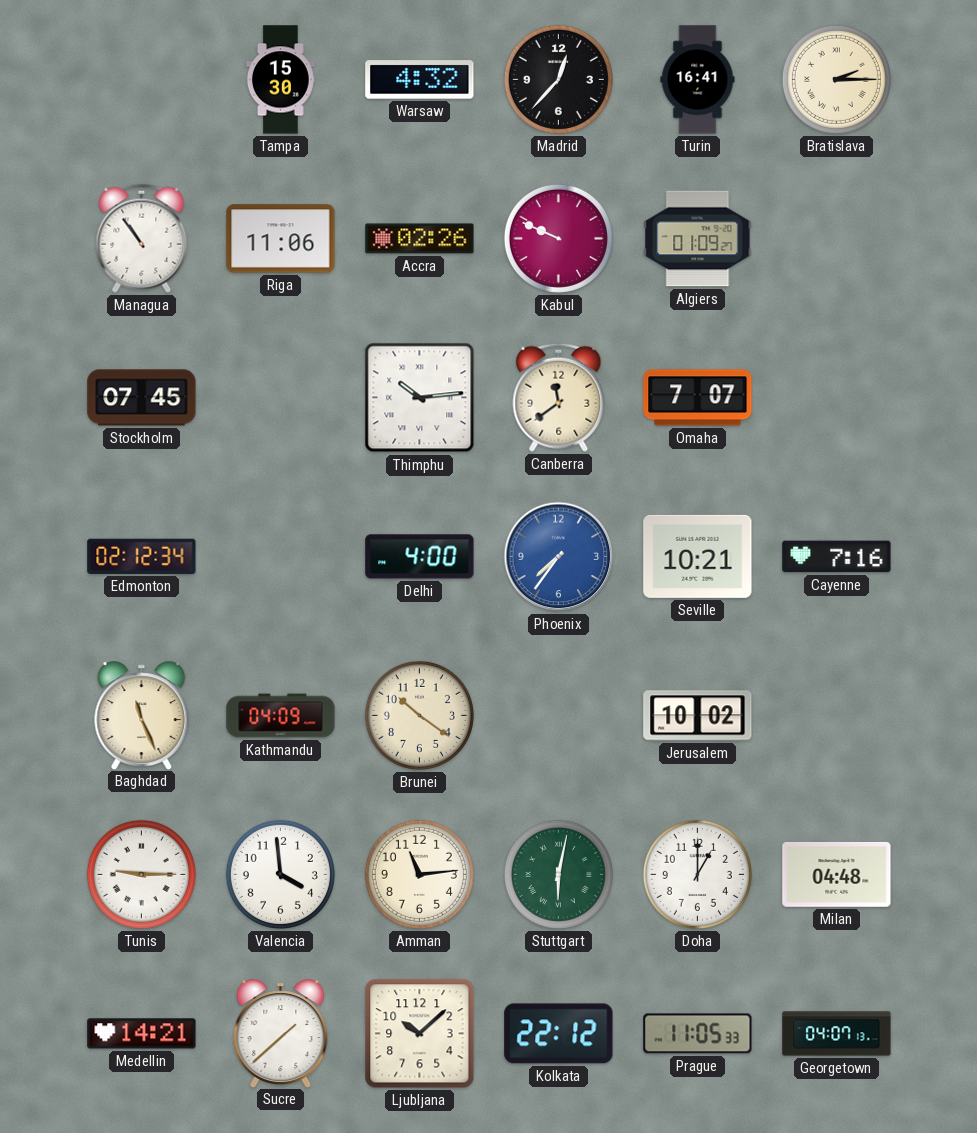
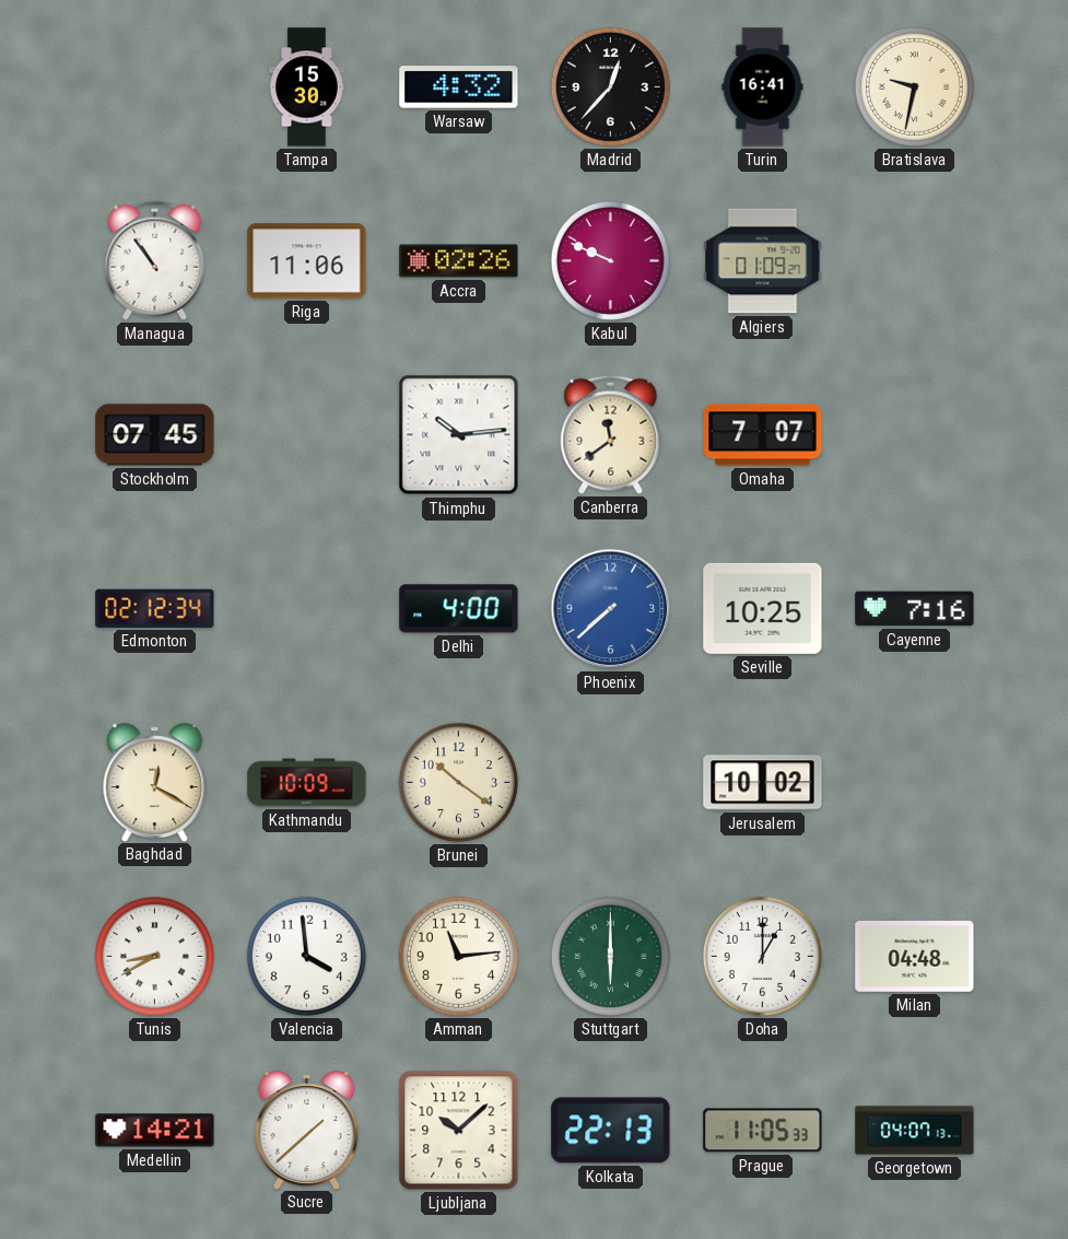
Bratislava: 2:15 -> 9:32
Phoenix: 7:36 -> 7:38
Seville: 10:21 -> 10:25
Baghdad: 11:26 -> 12:20
Kathmandu: 04:09 -> 10:09
Tunis: 9:15 -> 8:40
Stuttgart: 6:02 -> 6:00
Kolkata: 22:12 -> 22:13
